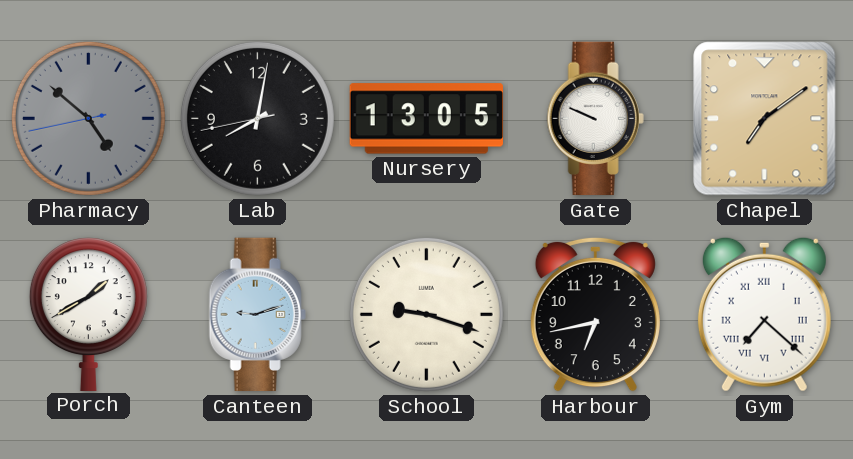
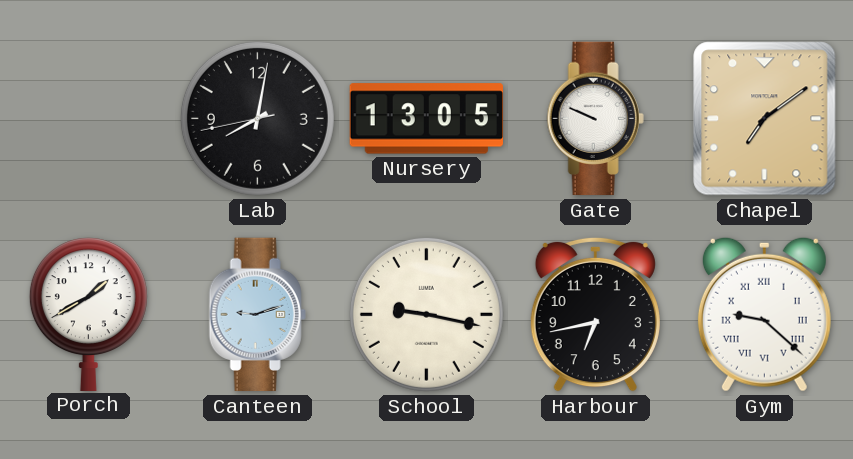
Pharmacy: 4:51 -> none
School: 9:18 -> 9:17
Gym: 7:22 -> 9:22
